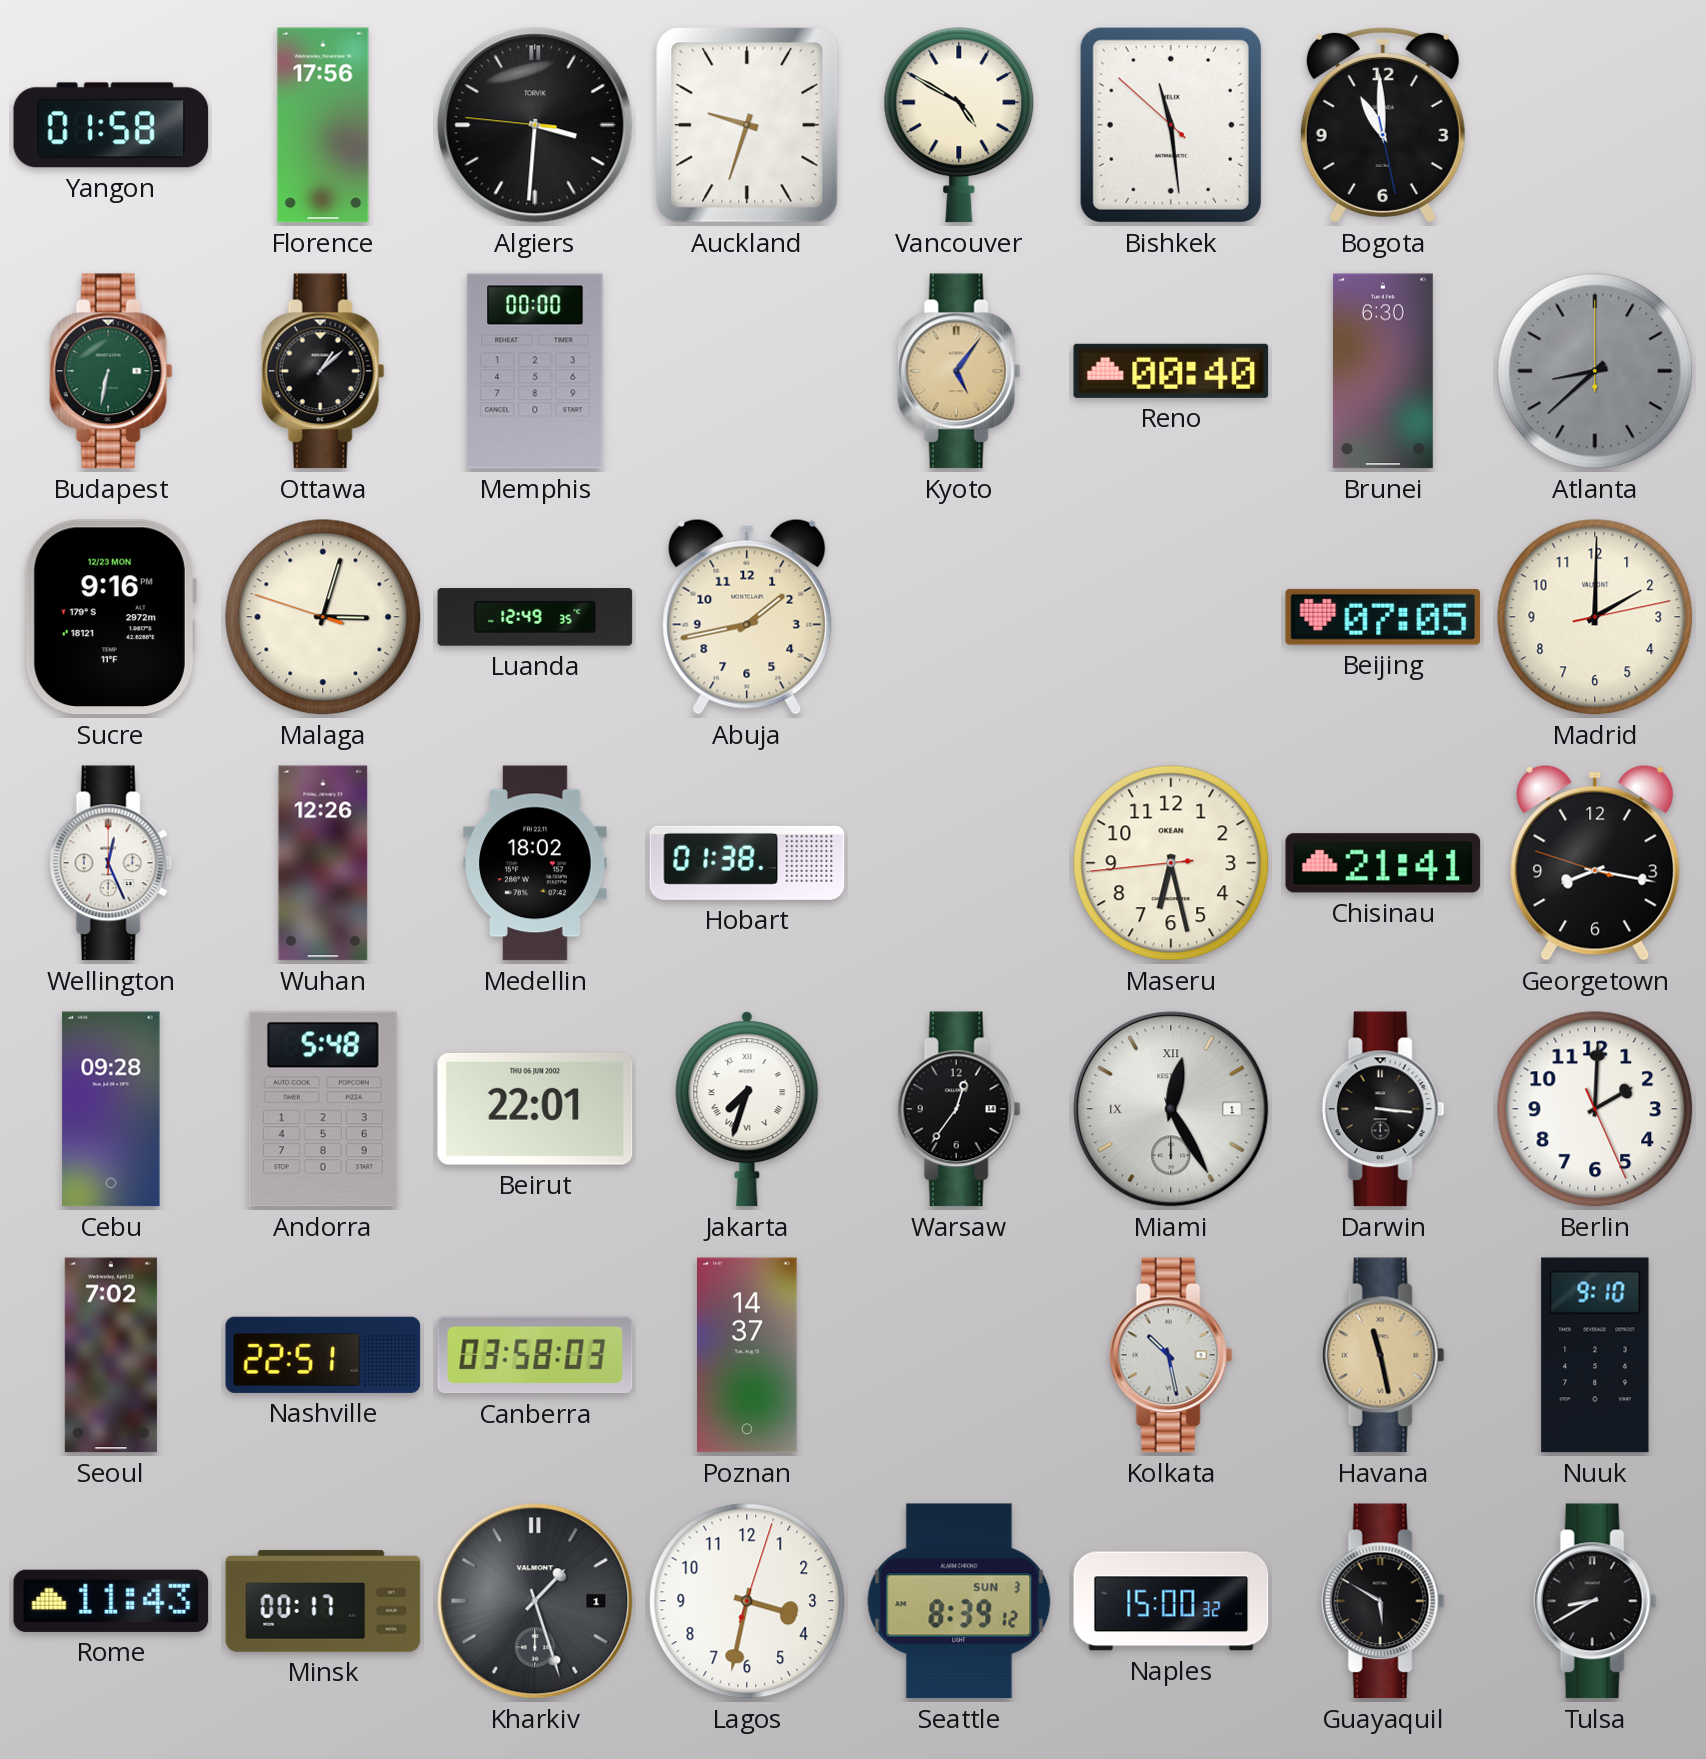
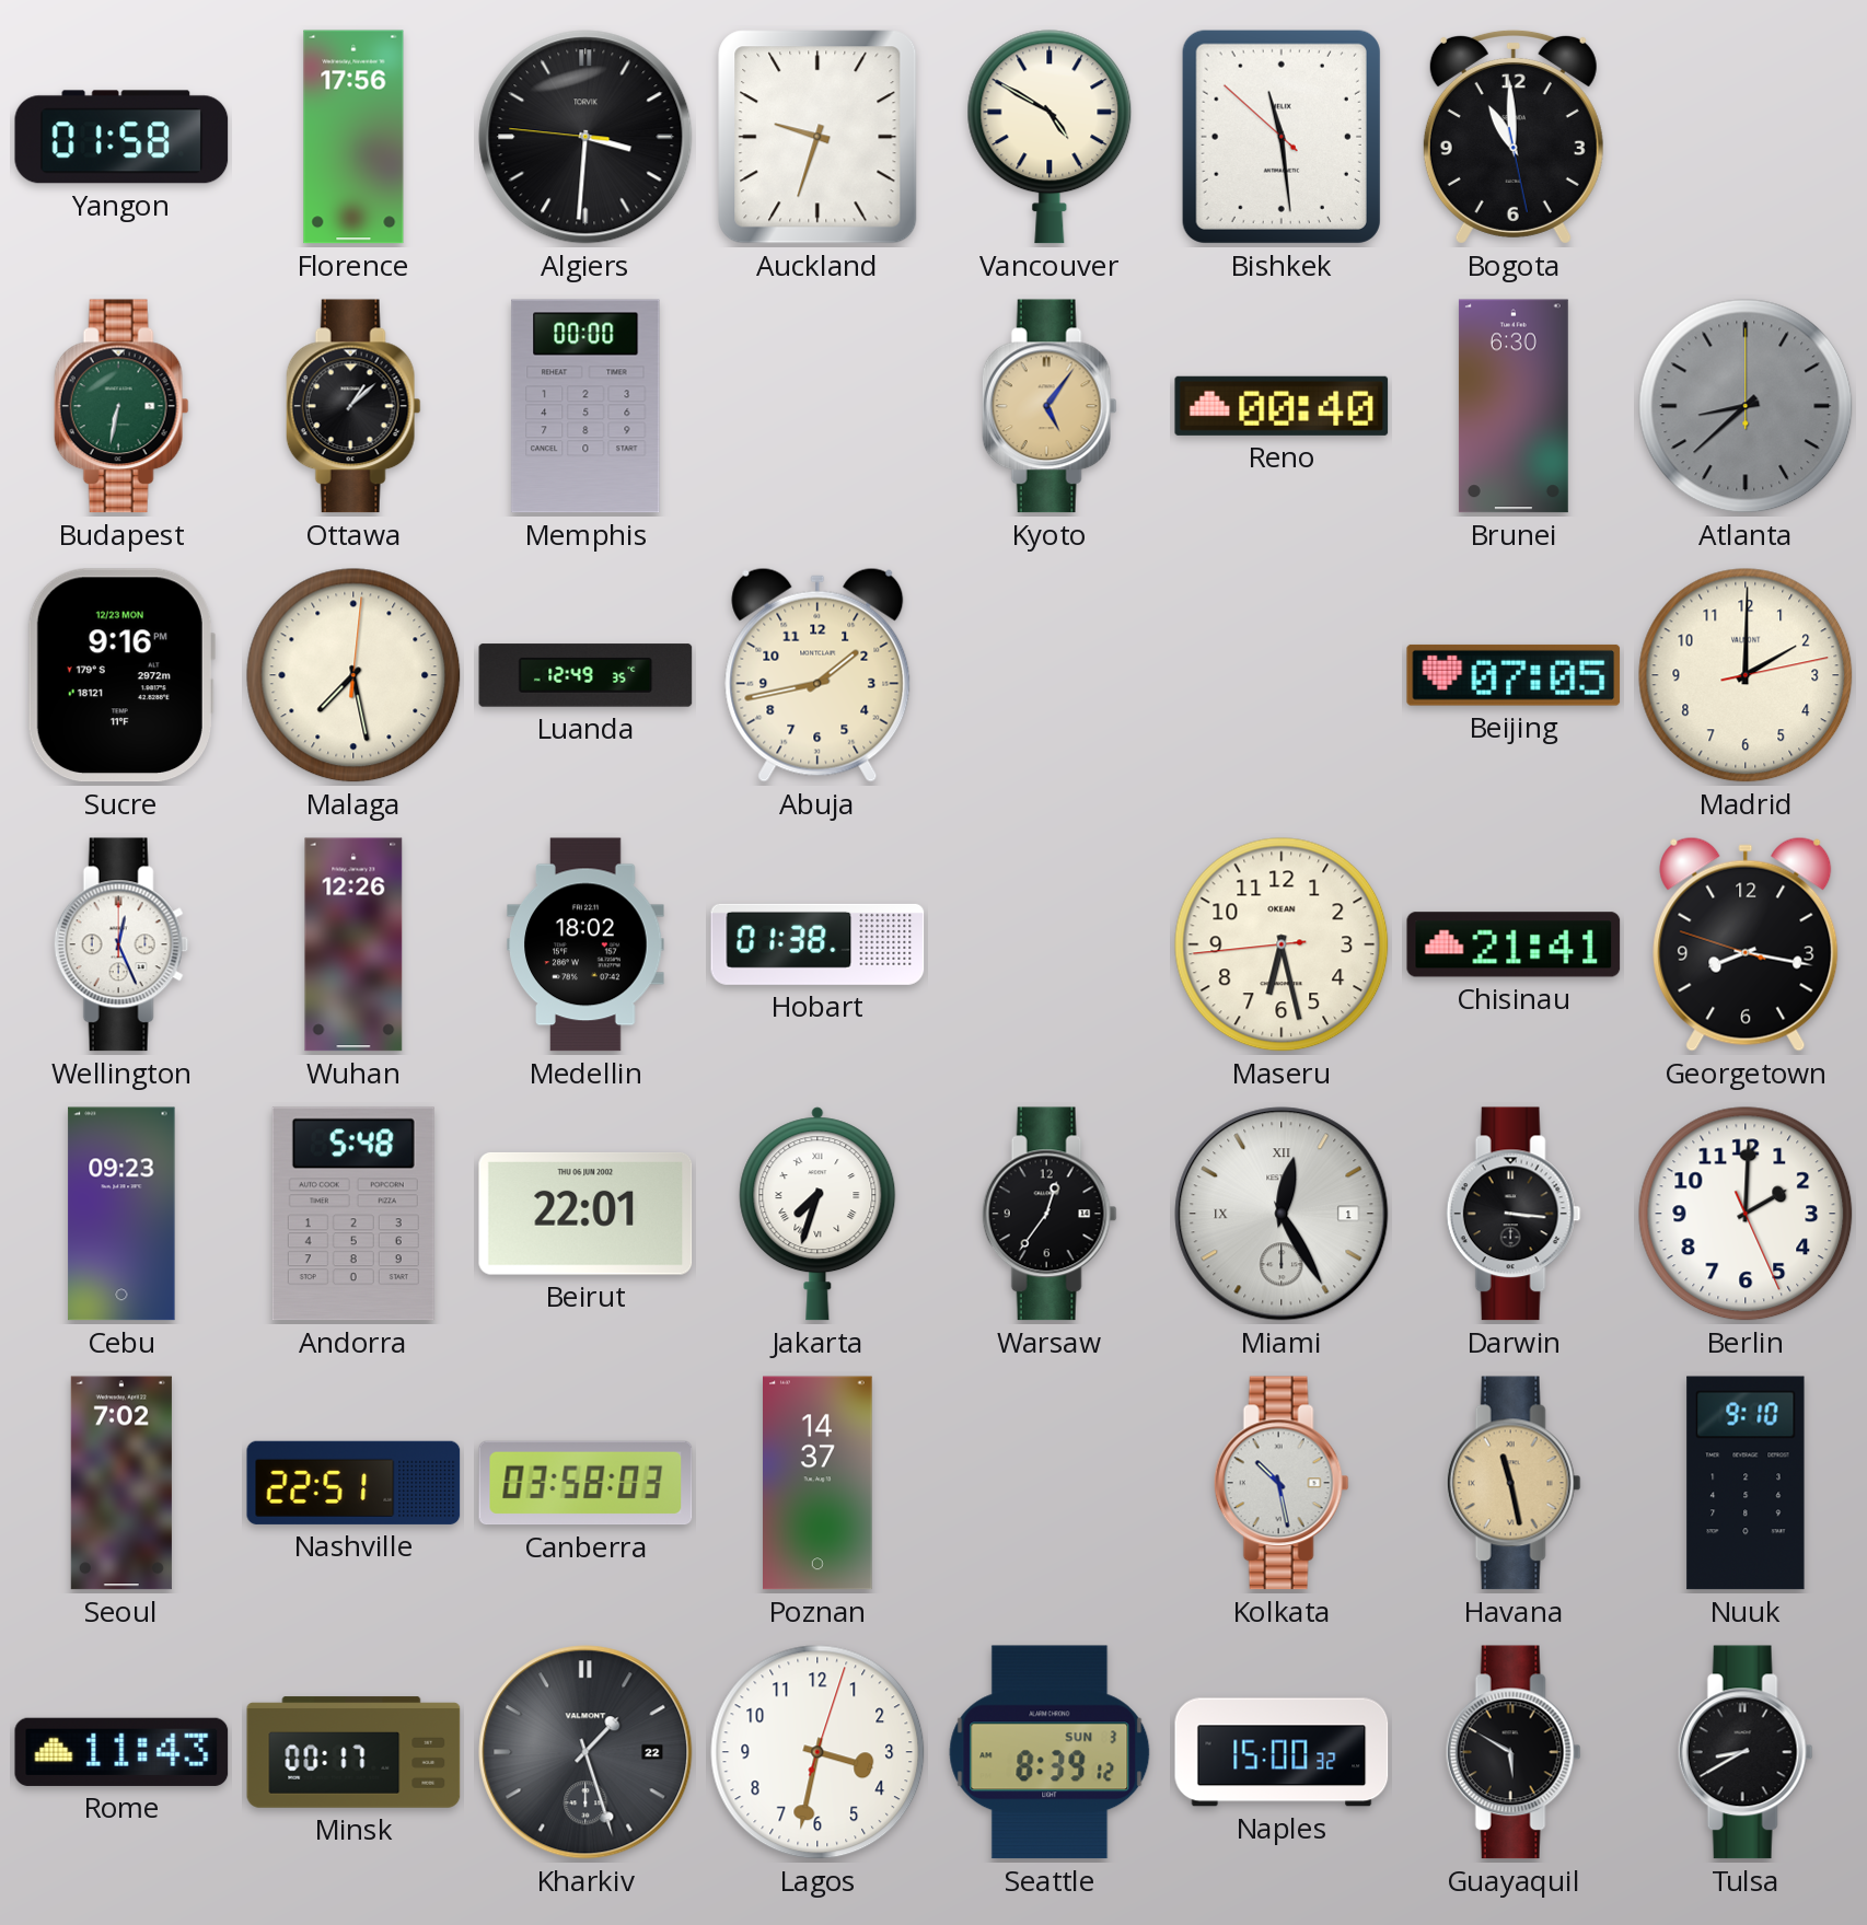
Malaga: 3:02 -> 7:28
Cebu: 09:28 -> 09:23
Kharkiv date: 1 -> 22
